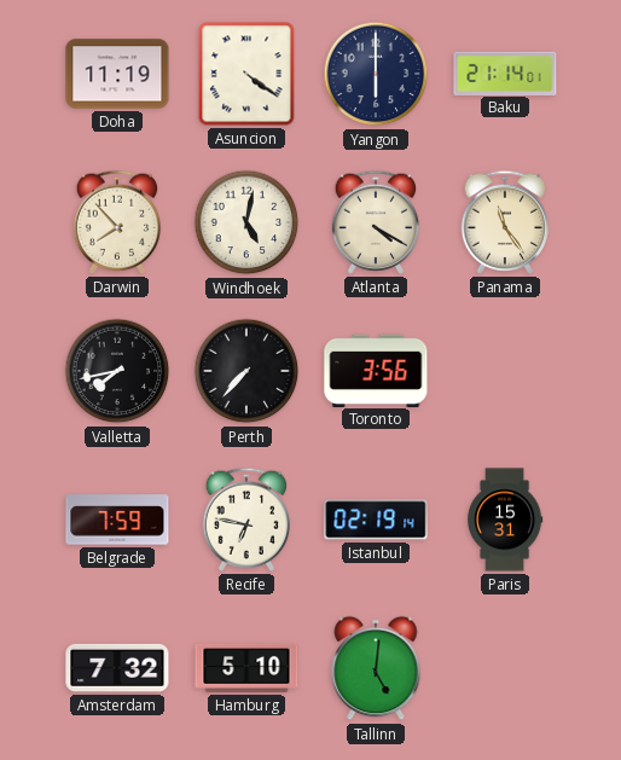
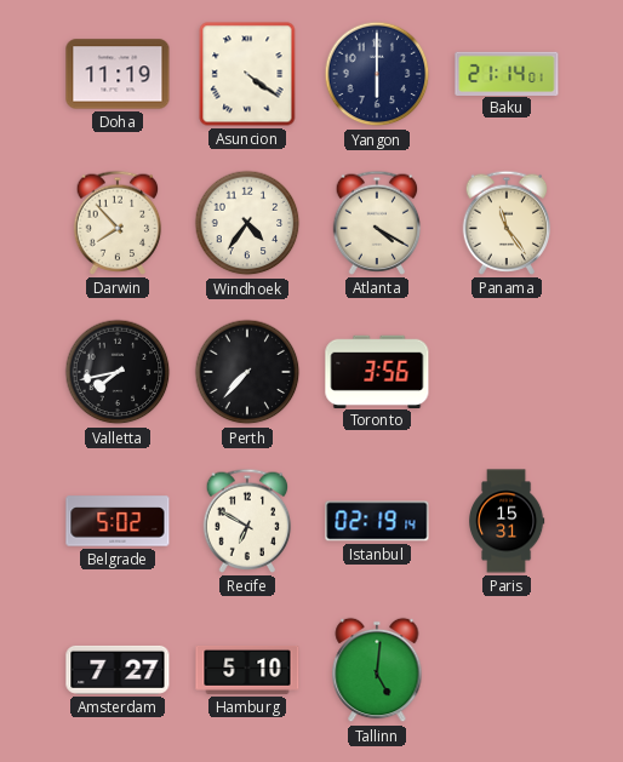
Windhoek: 5:02 -> 4:36
Belgrade: 7:59 -> 5:02
Recife: 6:47 -> 6:50
Amsterdam: 7:32 -> 7:27
